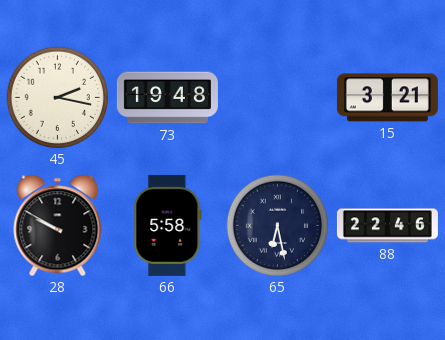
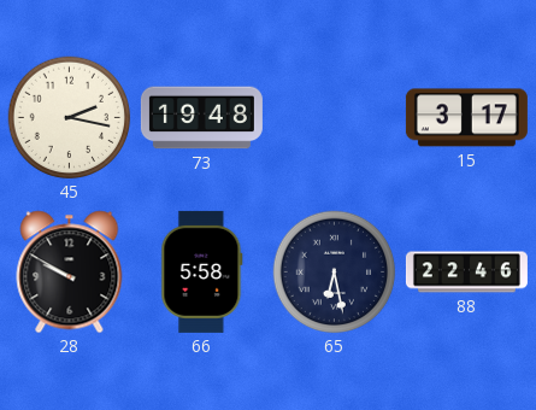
15: 3:21 -> 3:17
